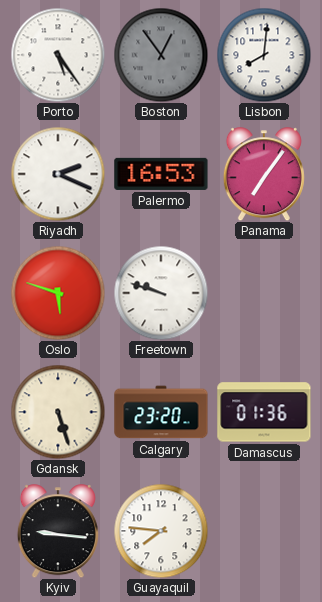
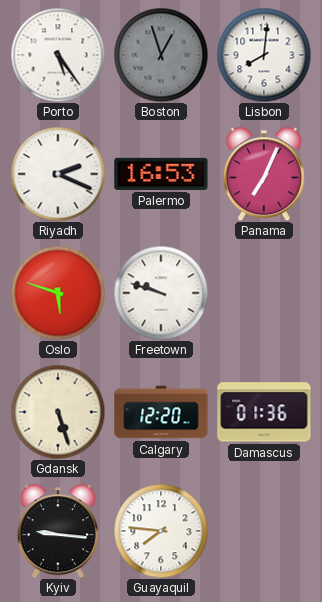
Boston: 12:54 -> 12:57
Panama: 7:06 -> 7:04
Calgary: 23:20 -> 12:20
